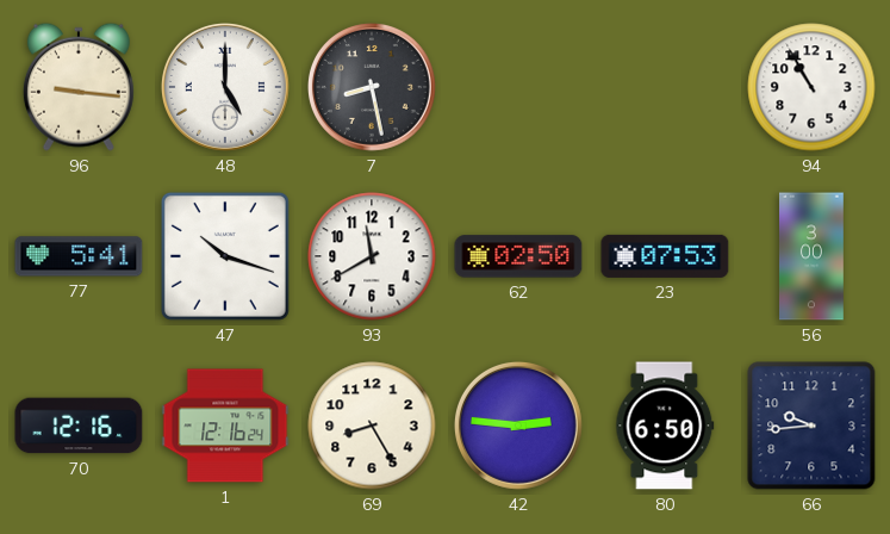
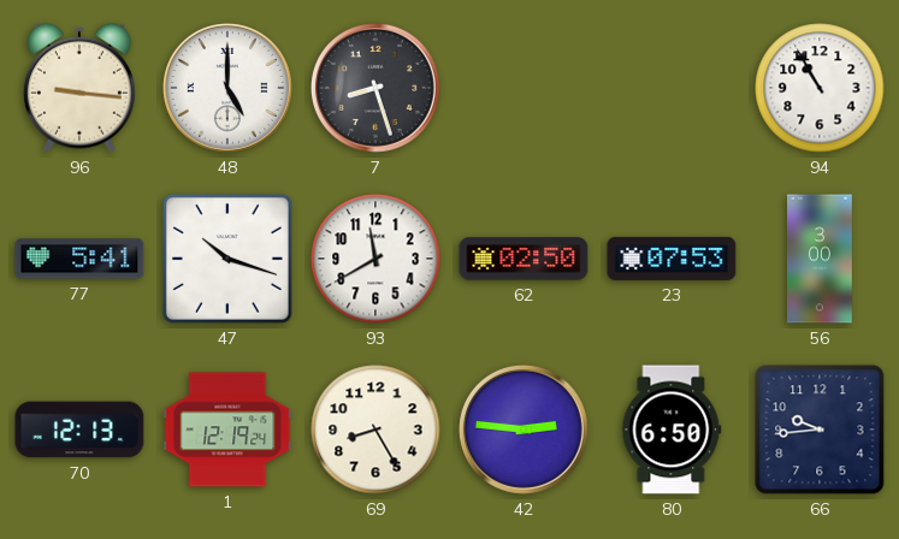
7: 8:28 -> 8:27
70: 12:16 -> 12:13
1: 12:16 -> 12:19
